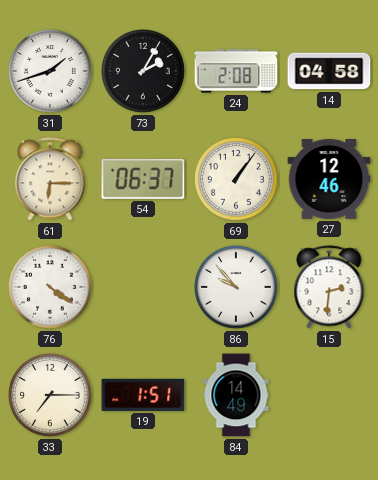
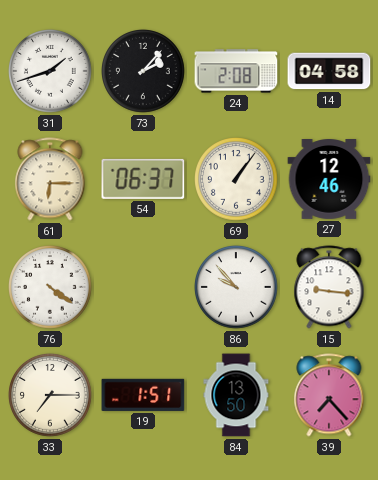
73: 2:05 -> 2:07
15: 2:31 -> 9:16
84: 14:49 -> 13:50
39: none -> 7:23
